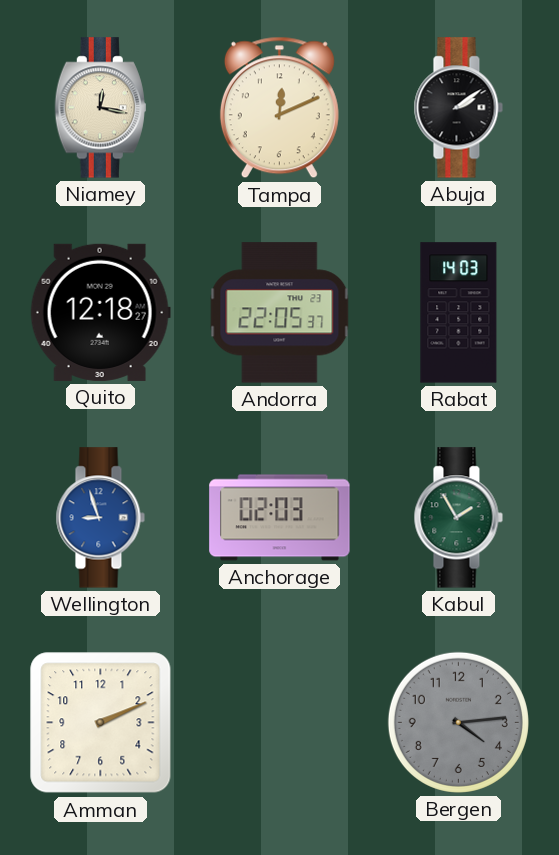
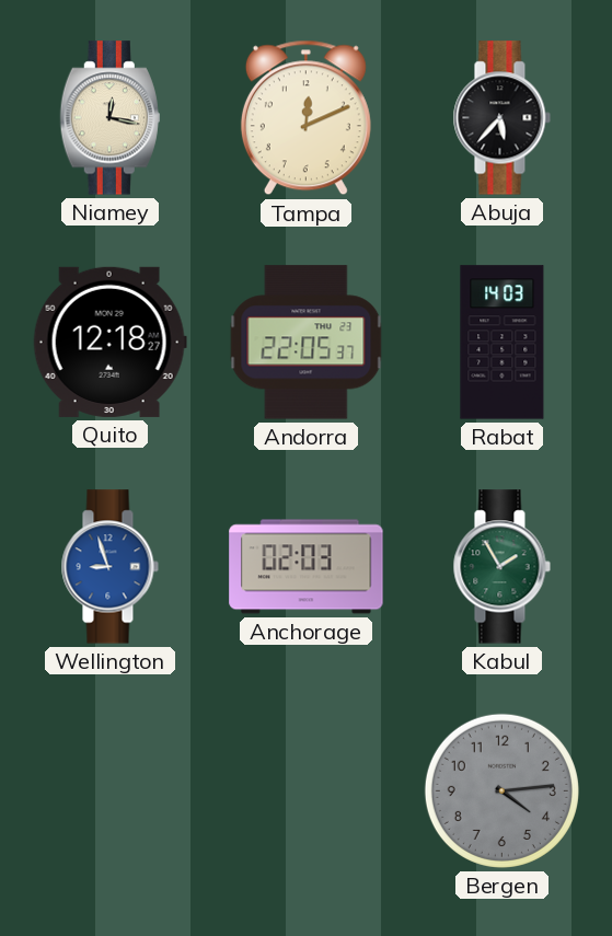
Abuja: 2:09 -> 5:37
Amman: 2:11 -> none
